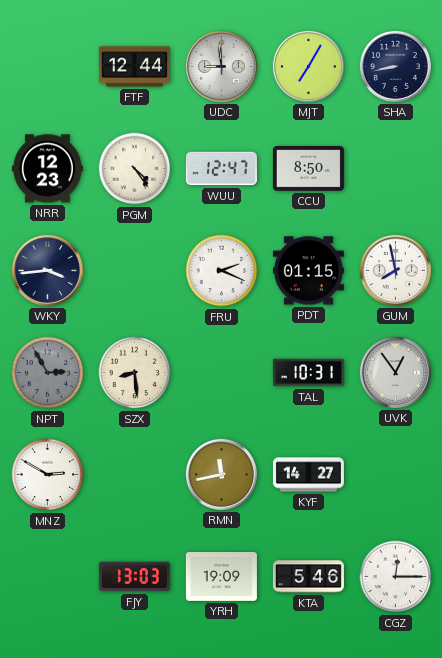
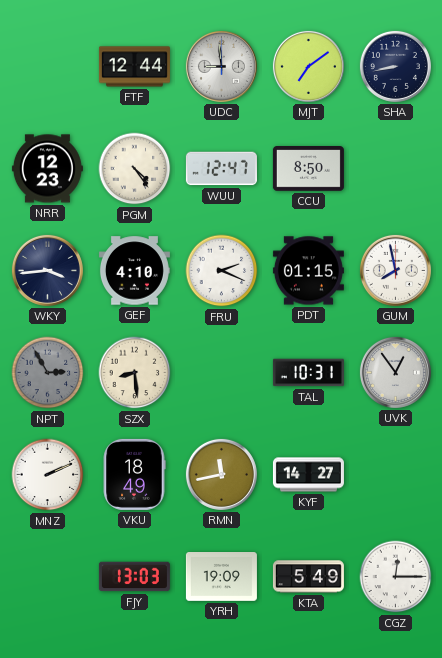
MJT: 7:05 -> 7:09
GEF: none -> 4:10
MNZ: 2:50 -> 2:11
VKU: none -> 18:49
KTA: 5:46 -> 5:49
